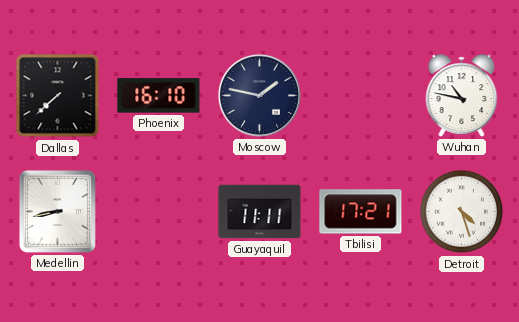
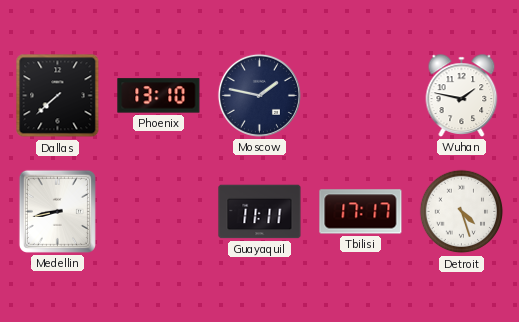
Phoenix: 16:10 -> 13:10
Wuhan: 10:47 -> 1:47
Tbilisi: 17:21 -> 17:17
